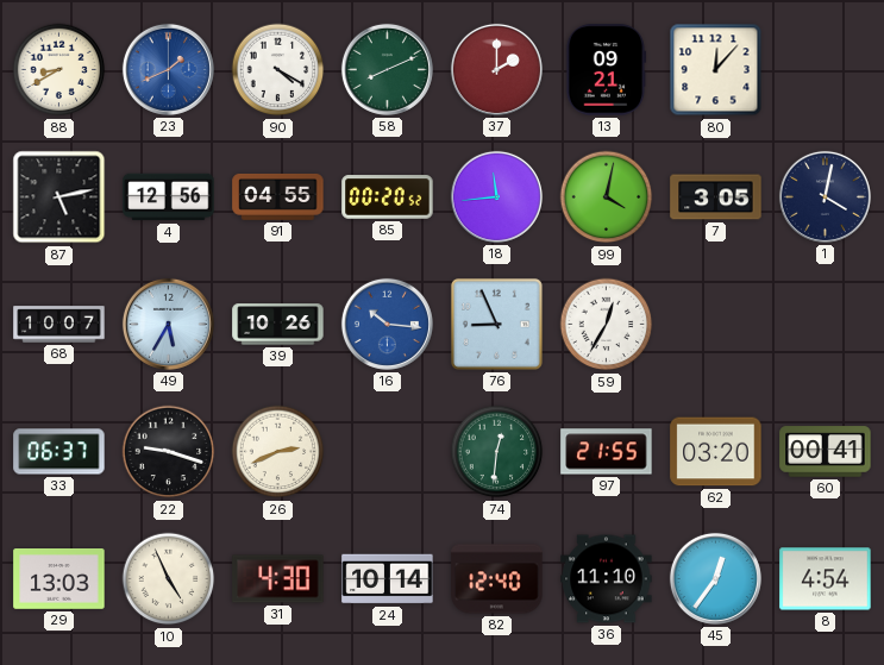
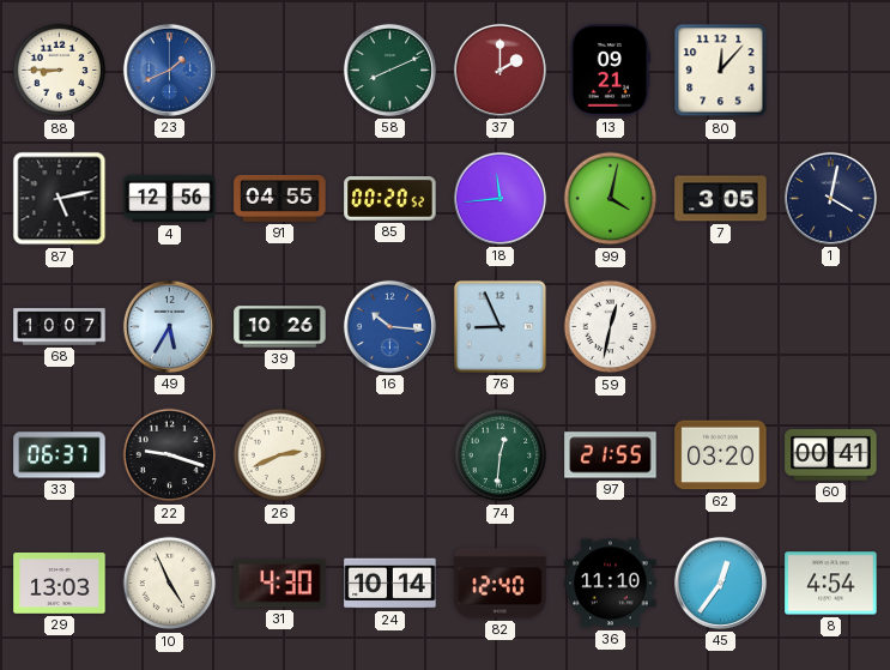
88: 8:40 -> 8:45
90: 4:20 -> none
59: 12:35 -> 12:32
